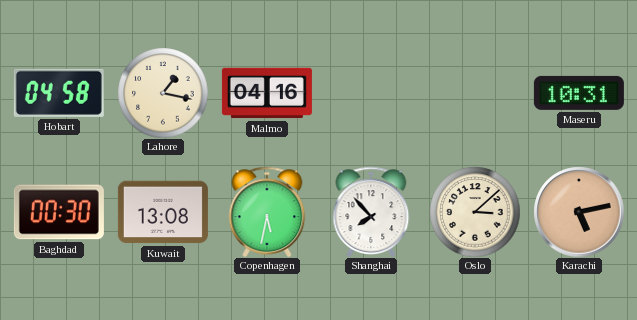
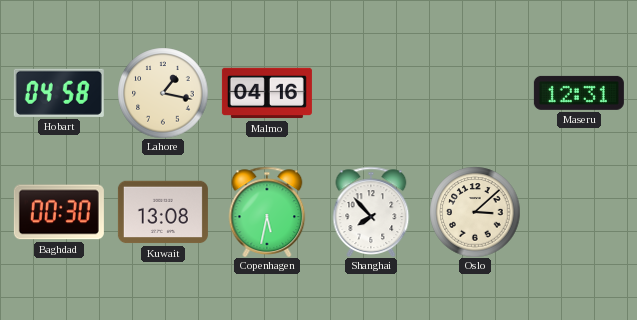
Maseru: 10:31 -> 12:31
Karachi: 5:13 -> none
